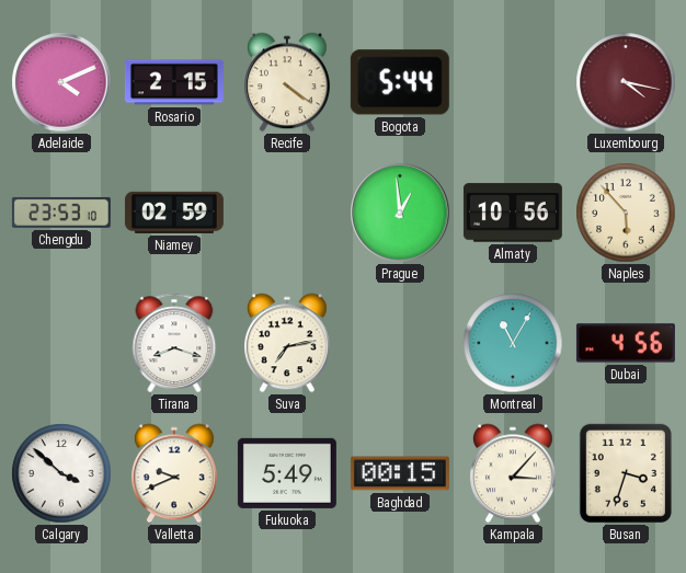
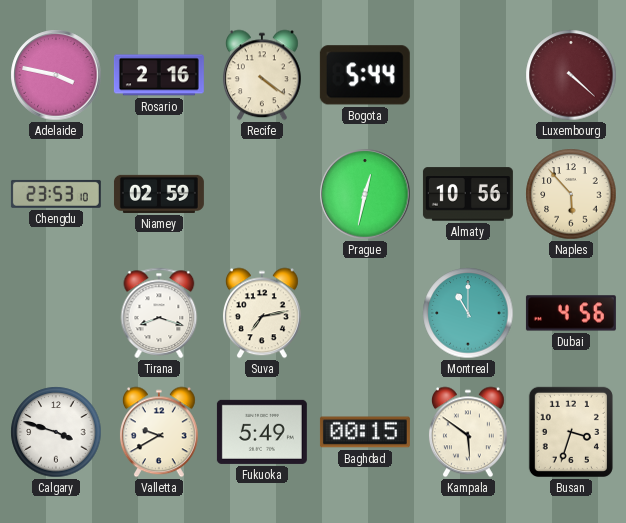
Adelaide: 4:11 -> 3:47
Rosario: 2:15 -> 2:16
Luxembourg: 4:17 -> 4:22
Prague: 12:59 -> 12:32
Montreal: 11:05 -> 11:00
Calgary: 3:52 -> 3:48
Valletta: 9:41 -> 9:40
Kampala: 3:07 -> 5:51
